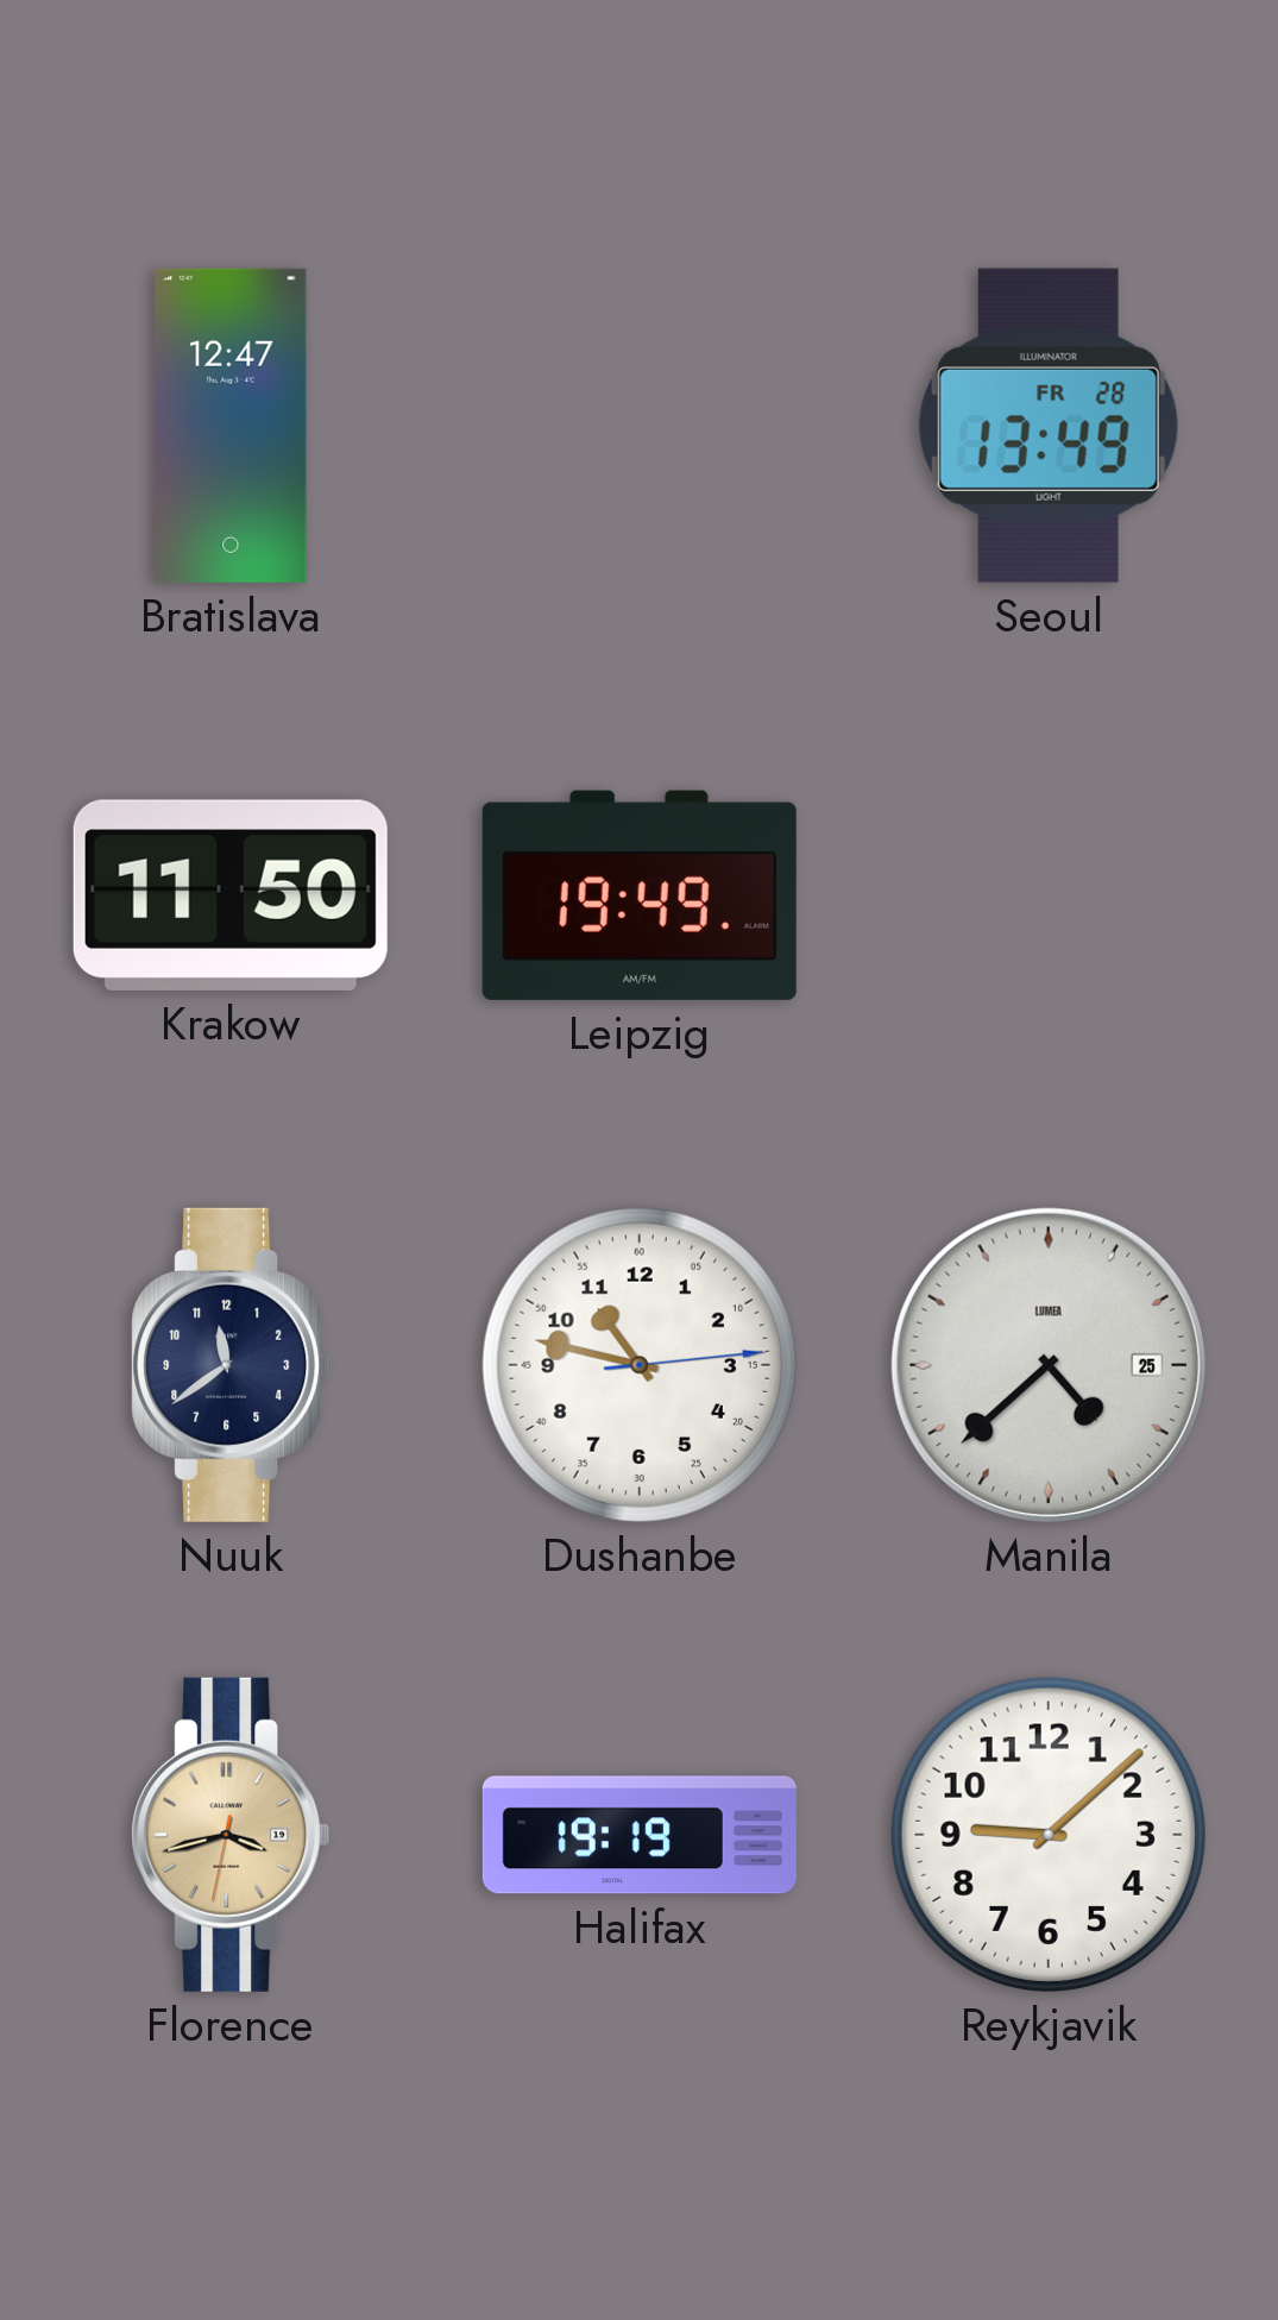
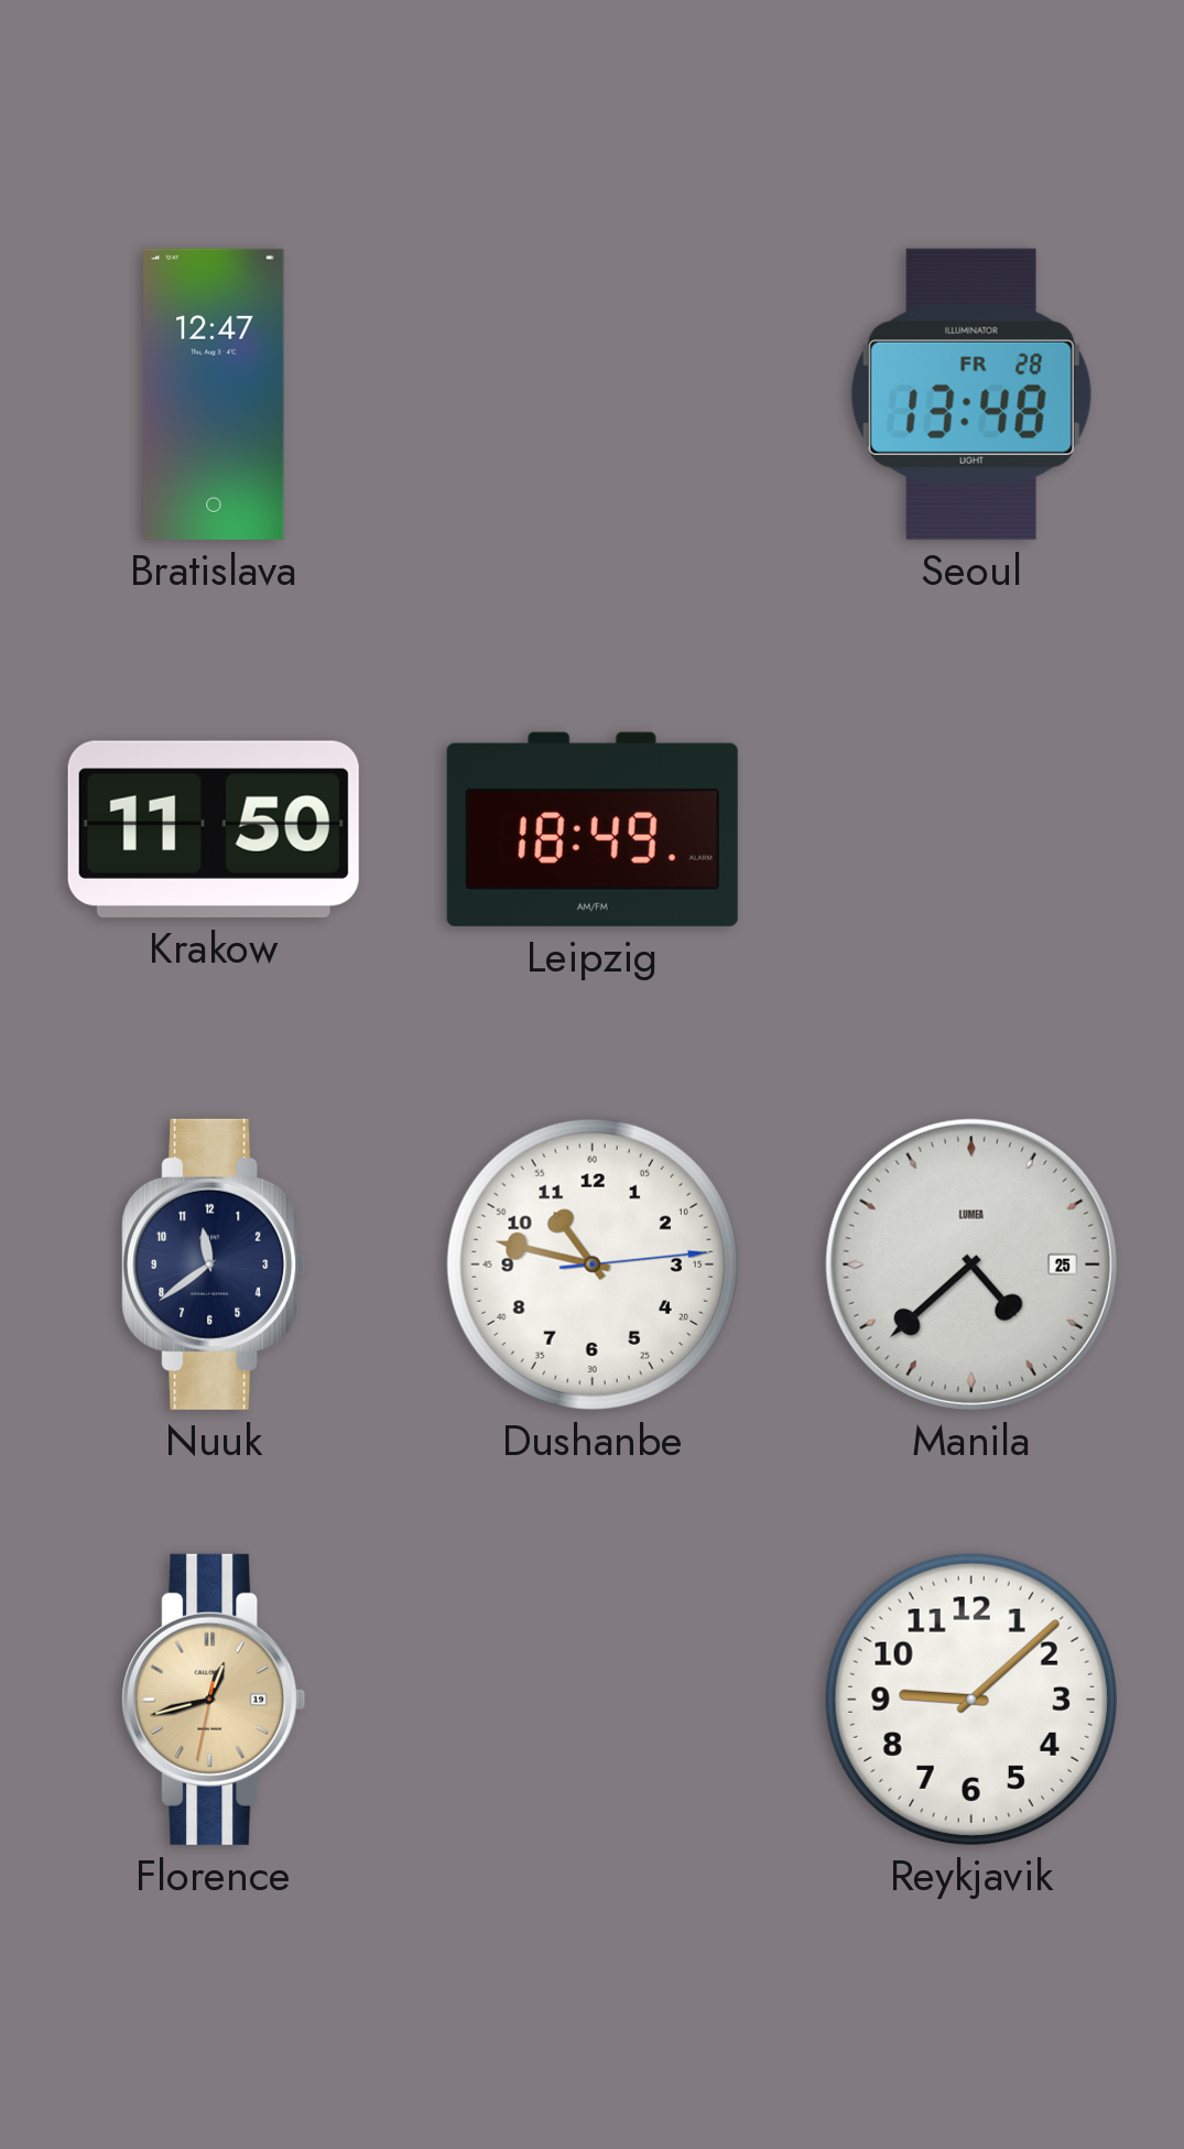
Seoul: 13:49 -> 13:48
Leipzig: 19:49 -> 18:49
Florence: 3:42 -> 12:42
Halifax: 19:19 -> none
